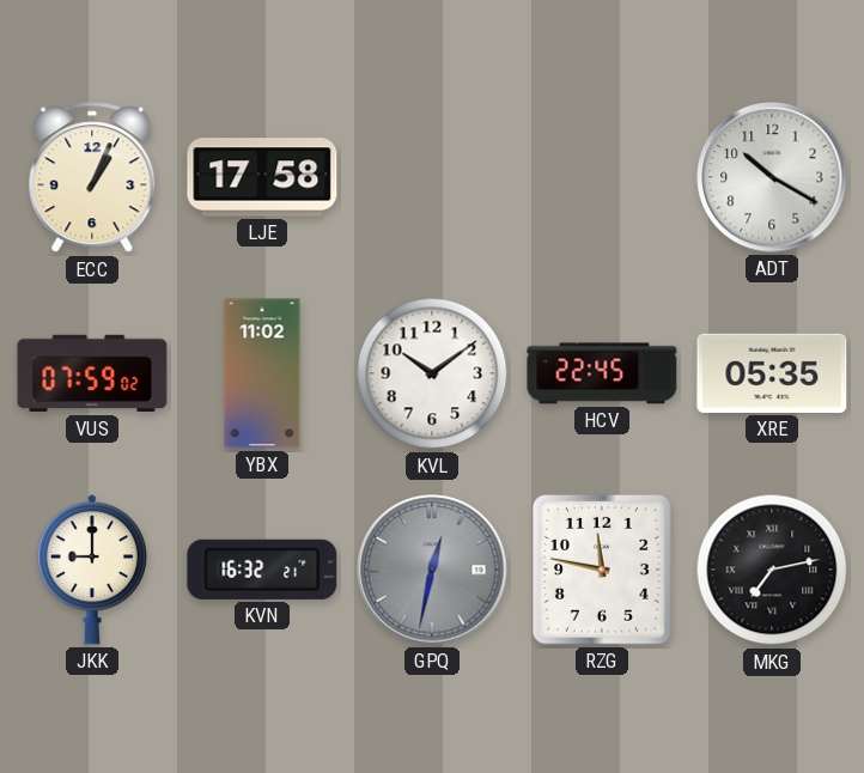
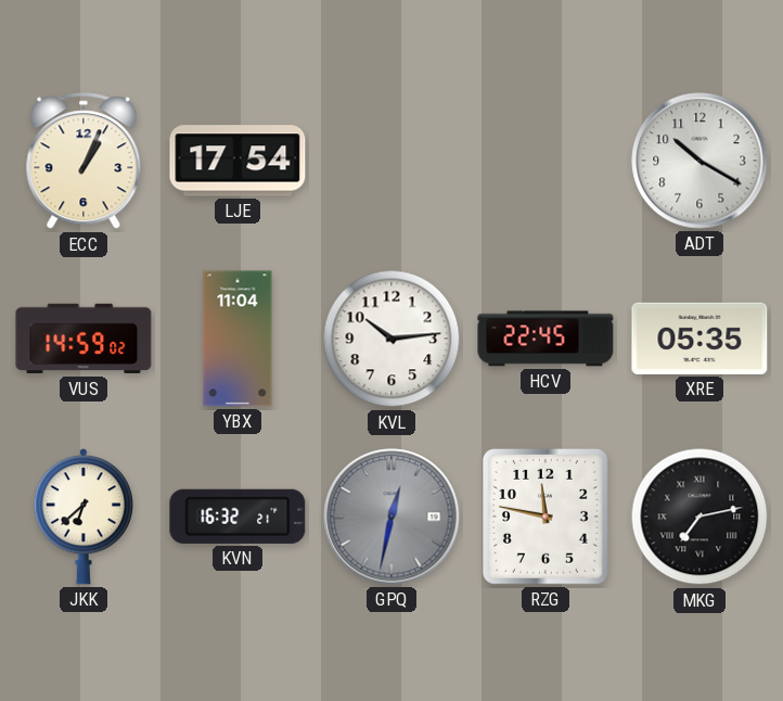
LJE: 17:58 -> 17:54
VUS: 07:59 -> 14:59
YBX: 11:02 -> 11:04
KVL: 10:09 -> 10:14
JKK: 9:00 -> 6:38
